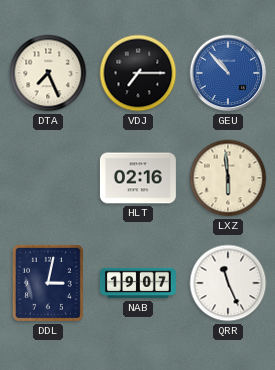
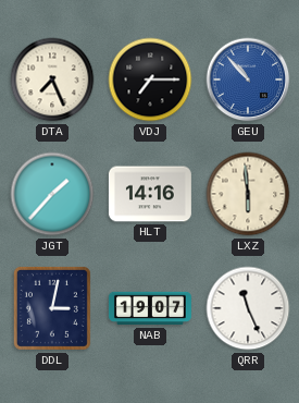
JGT: none -> 1:37
HLT: 02:16 -> 14:16
